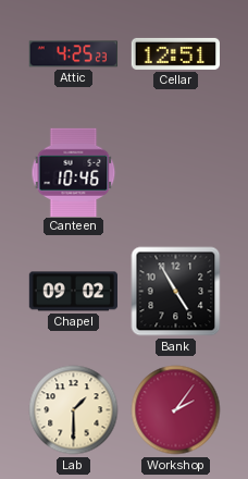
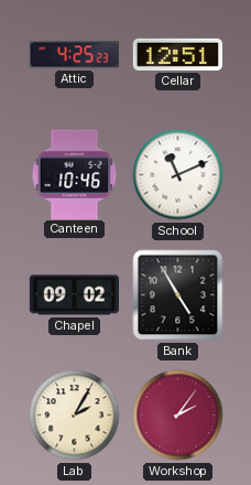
School: none -> 11:11
Lab: 1:30 -> 2:05
